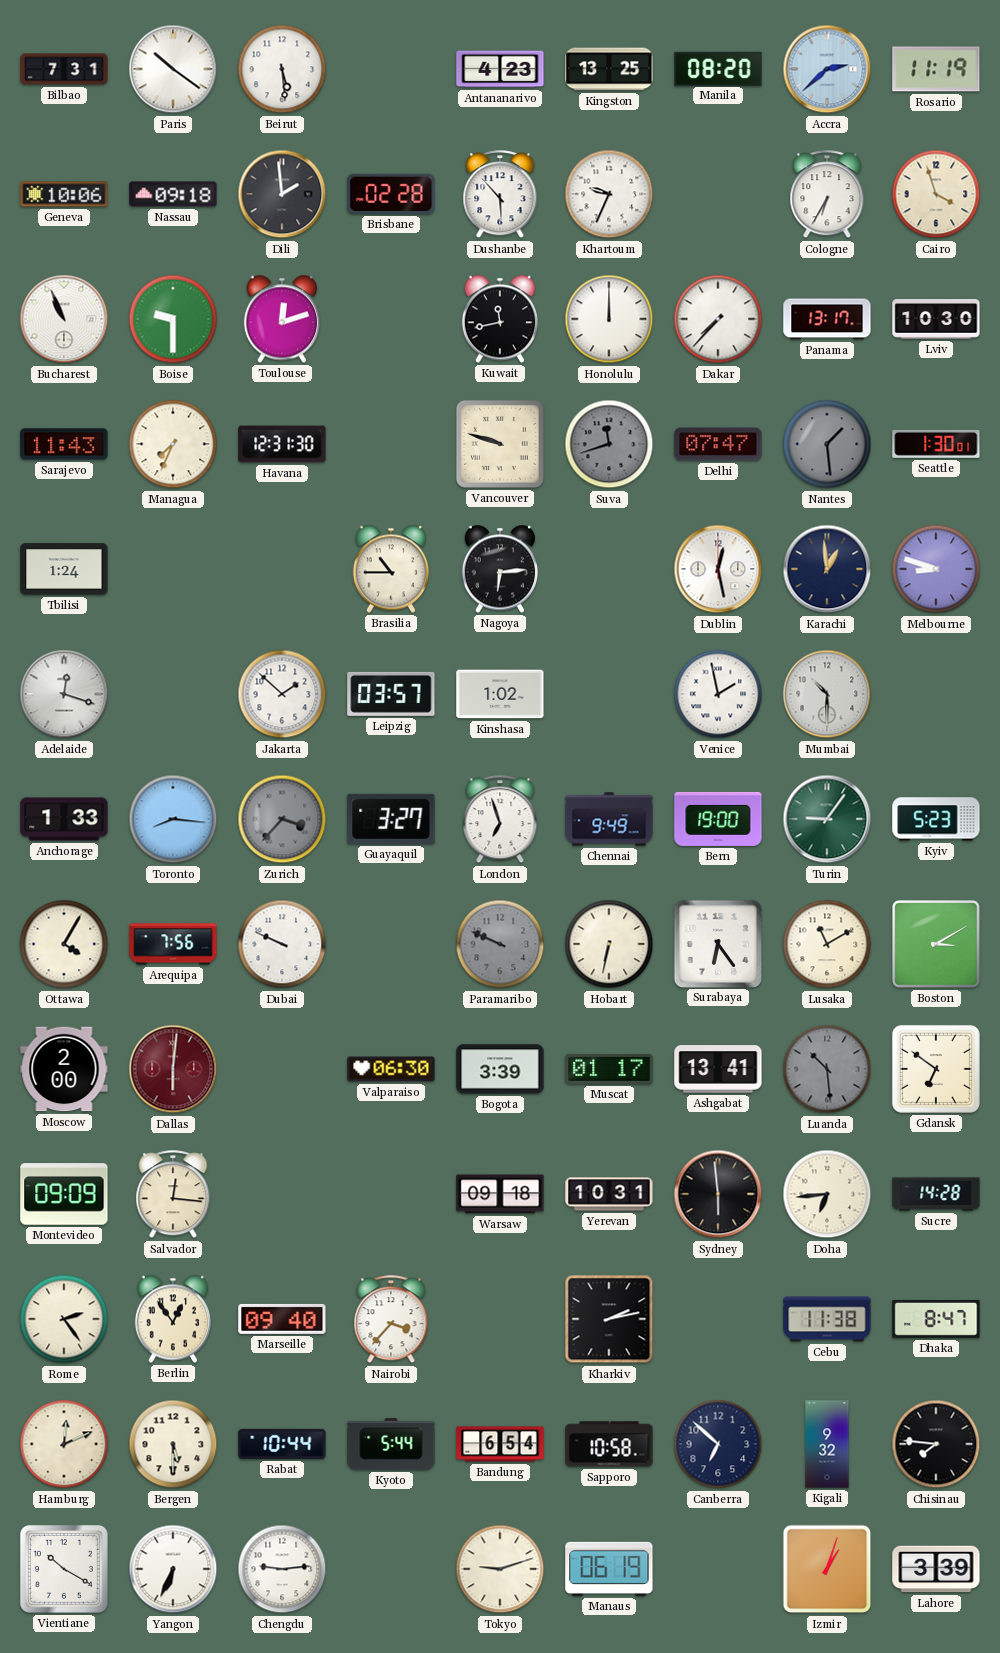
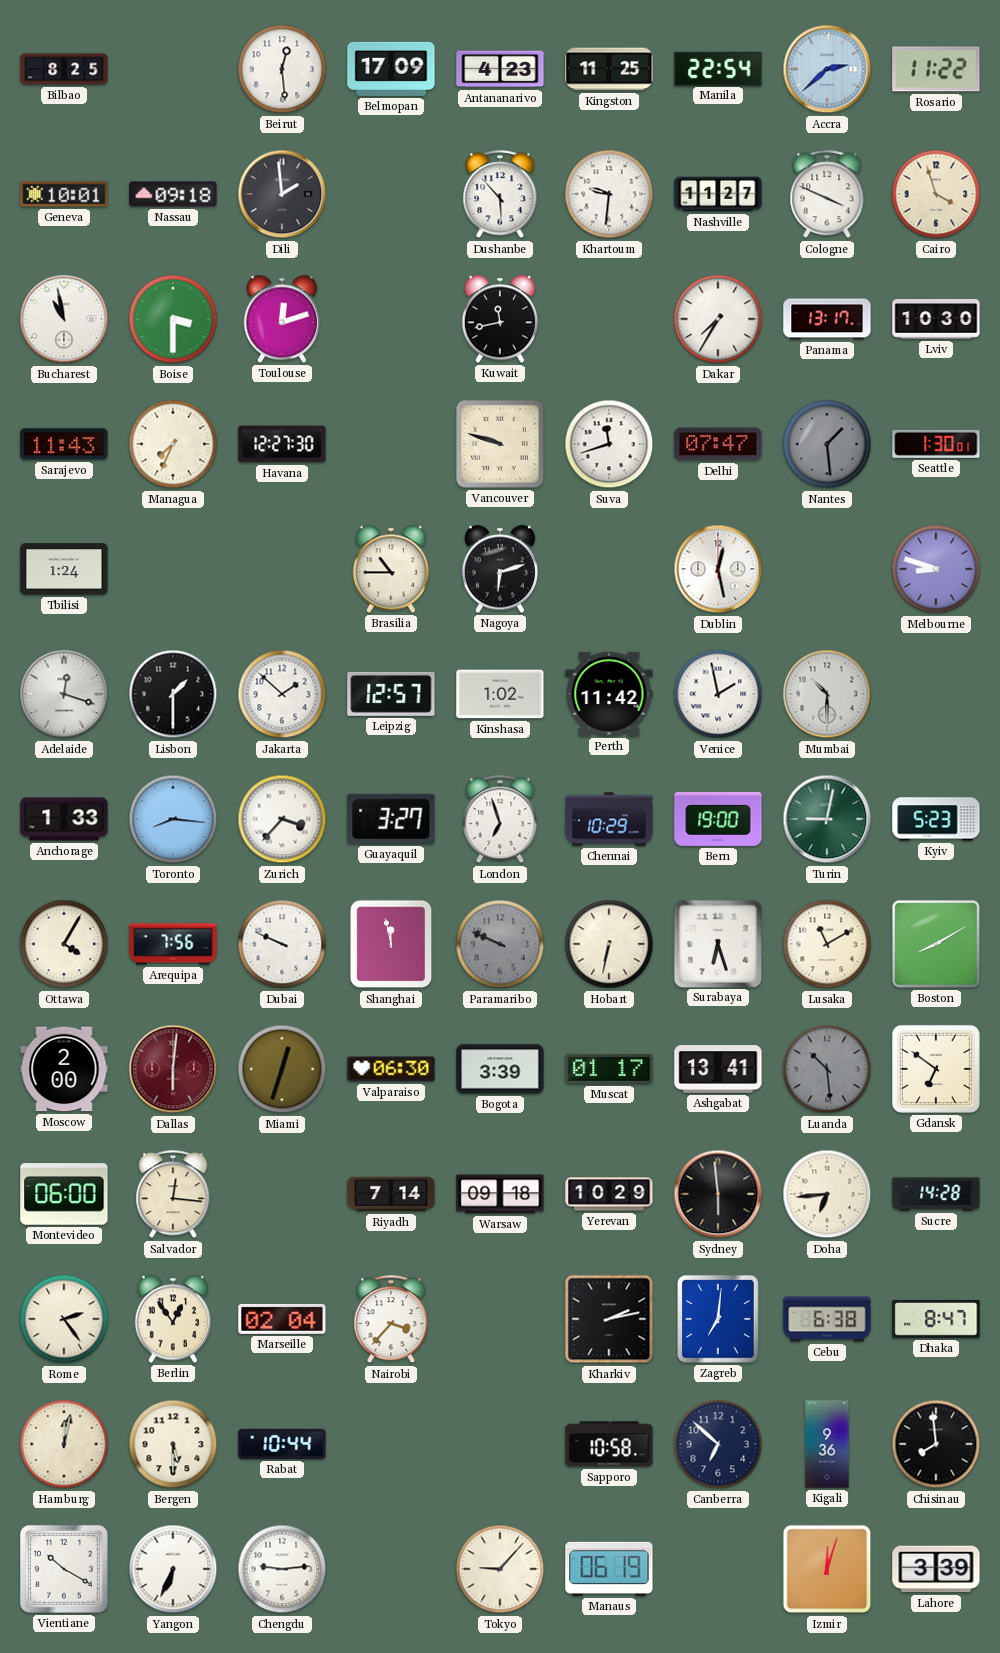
Bilbao: 7:31 -> 8:25
Paris: 10:21 -> none
Beirut: 5:29 -> 12:29
Belmopan: none -> 17:09
Kingston: 13:25 -> 11:25
Manila: 08:20 -> 22:54
Rosario: 11:19 -> 11:22
Geneva: 10:06 -> 10:01
Brisbane: 02:28 -> none
Khartoum: 9:34 -> 9:31
Nashville: none -> 11:27
Cologne: 6:35 -> 3:49
Bucharest: 10:56 -> 10:58
Boise: 9:30 -> 3:30
Honolulu: 12:00 -> none
Dakar: 7:37 -> 7:35
Havana: 12:31 -> 12:27
Suva dial: grey -> white
Nagoya: 6:14 -> 6:12
Karachi: 12:59 -> none
Lisbon: none -> 1:30
Leipzig: 03:57 -> 12:57
Perth: none -> 11:42
Zurich dial: grey -> white
Chennai: 9:49 -> 10:29
Turin: 9:06 -> 9:02
Shanghai: none -> 11:58
Surabaya: 6:24 -> 6:27
Boston: 3:10 -> 8:10
Miami: none -> 12:33
Montevideo: 09:09 -> 06:00
Riyadh: none -> 7:14
Yerevan: 10:31 -> 10:29
Marseille: 09:40 -> 02:04
Zagreb: none -> 7:01
Cebu: 11:38 -> 6:38
Hamburg: 12:11 -> 12:02
Kyoto: 5:44 -> none
Bandung: 6:54 -> none
Kigali: 9:32 -> 9:36
Chisinau: 7:46 -> 7:59
Tokyo: 9:12 -> 9:07
Izmir: 1:03 -> 12:03
